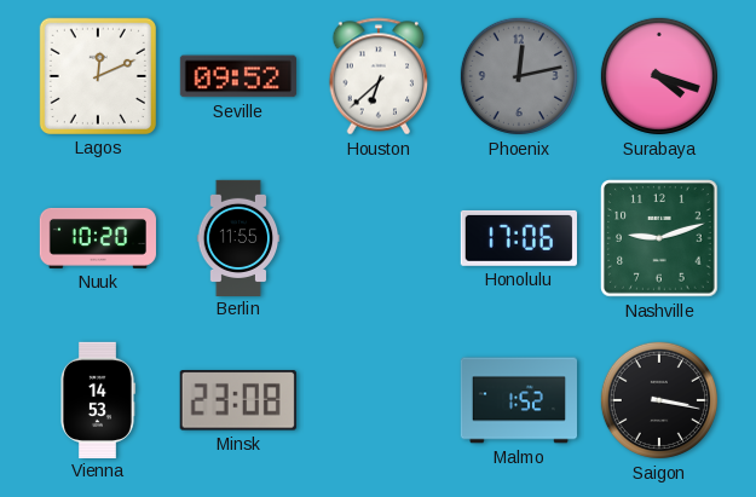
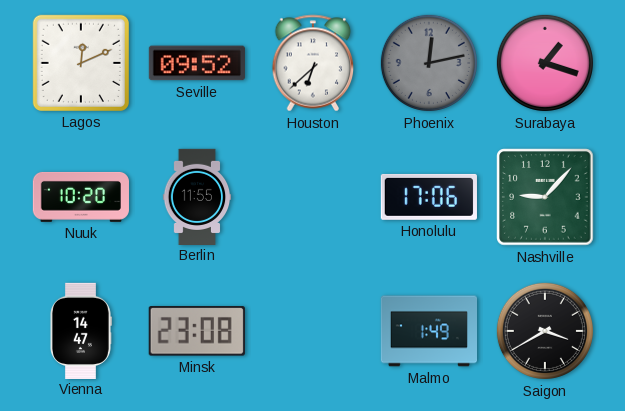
Surabaya: 4:18 -> 1:18
Nashville: 9:12 -> 9:07
Vienna: 14:53 -> 14:47
Malmo: 1:52 -> 1:49
Saigon: 3:17 -> 3:40
